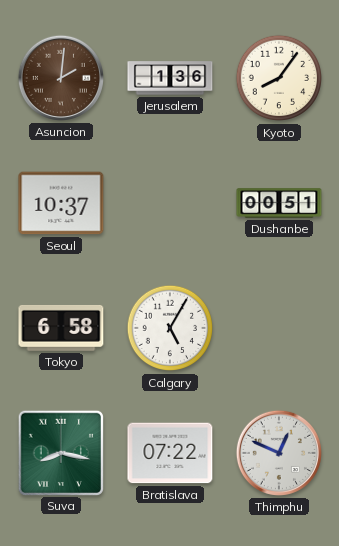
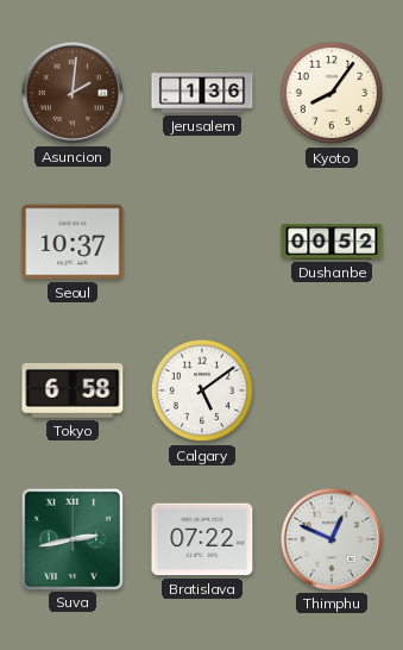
Dushanbe: 00:51 -> 00:52
Calgary: 5:05 -> 5:09
Suva: 8:17 -> 2:43
